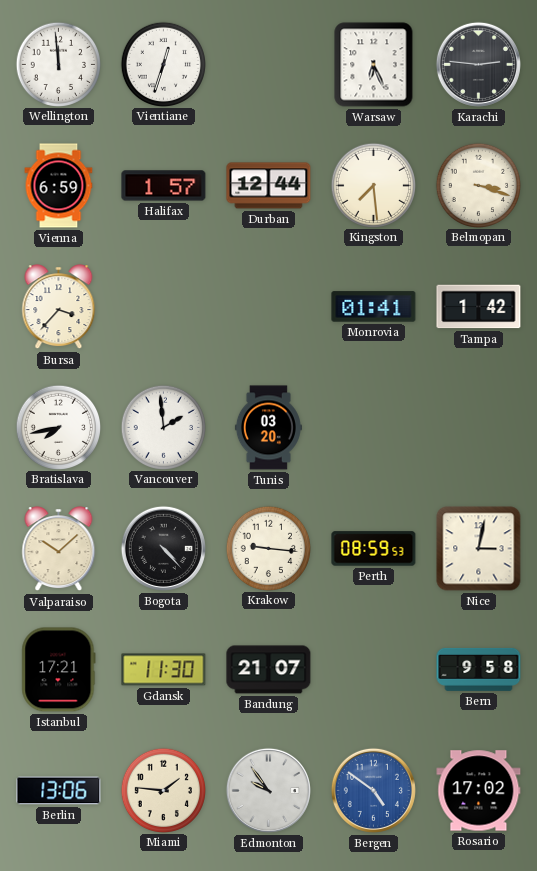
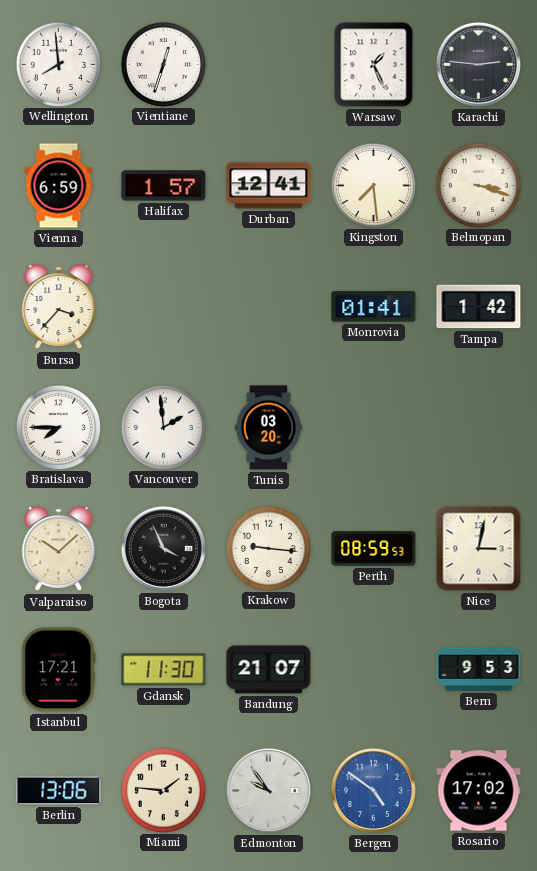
Wellington: 11:59 -> 7:59
Warsaw: 6:26 -> 1:26
Durban: 12:44 -> 12:41
Bratislava: 7:43 -> 7:45
Bogota: 4:23 -> 3:56
Bern: 9:58 -> 9:53
